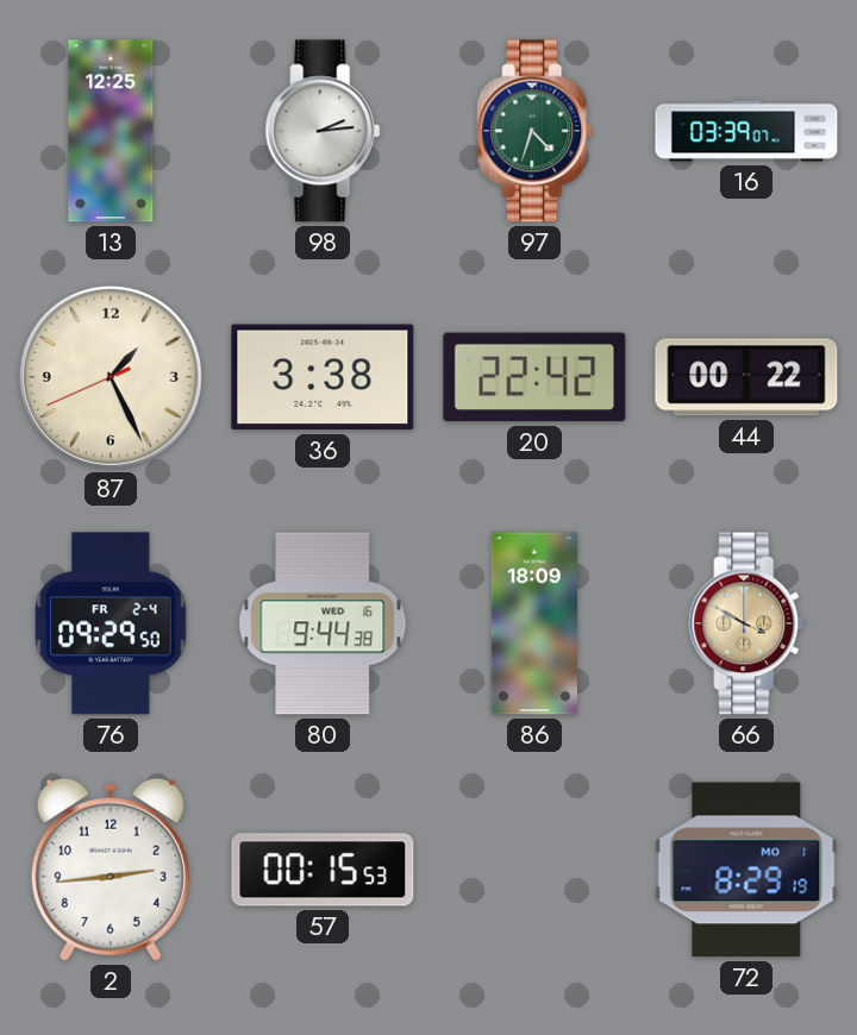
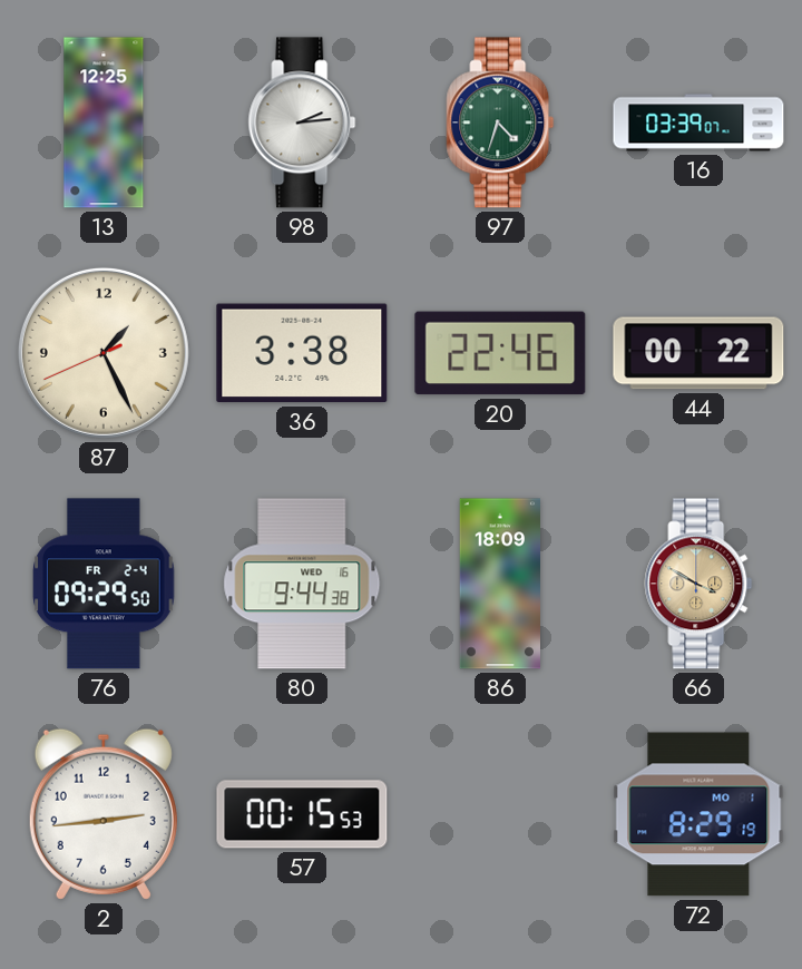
20: 22:42 -> 22:46
